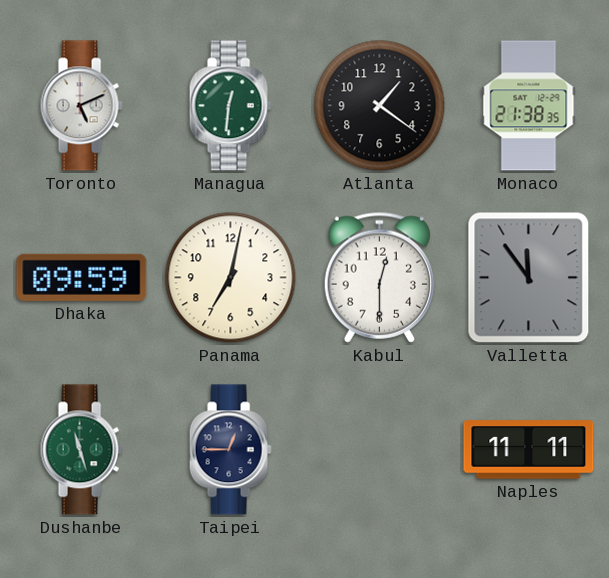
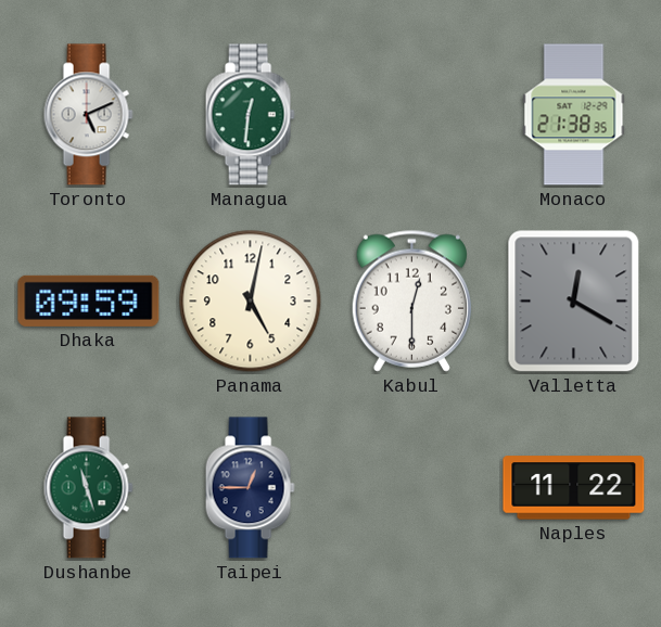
Atlanta: 1:21 -> none
Panama: 7:02 -> 5:02
Valletta: 11:54 -> 12:20
Naples: 11:11 -> 11:22
